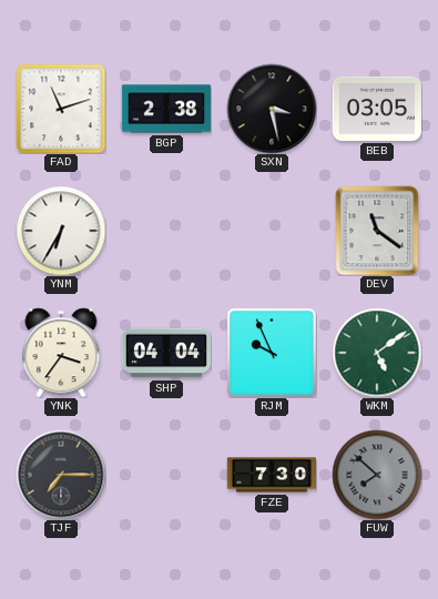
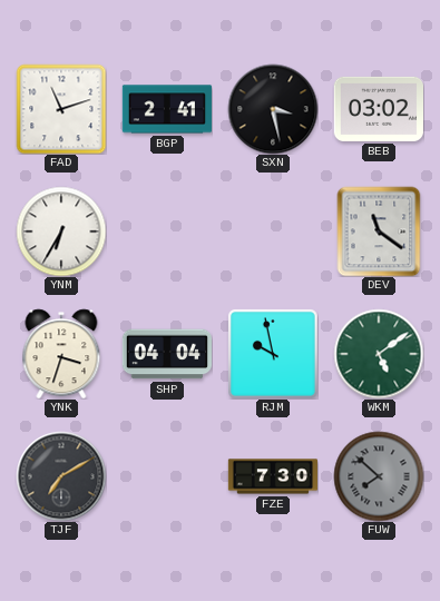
BGP: 2:38 -> 2:41
BEB: 03:05 -> 03:02
YNK: 3:36 -> 3:33
RJM: 9:56 -> 9:58
TJF: 7:15 -> 7:10
